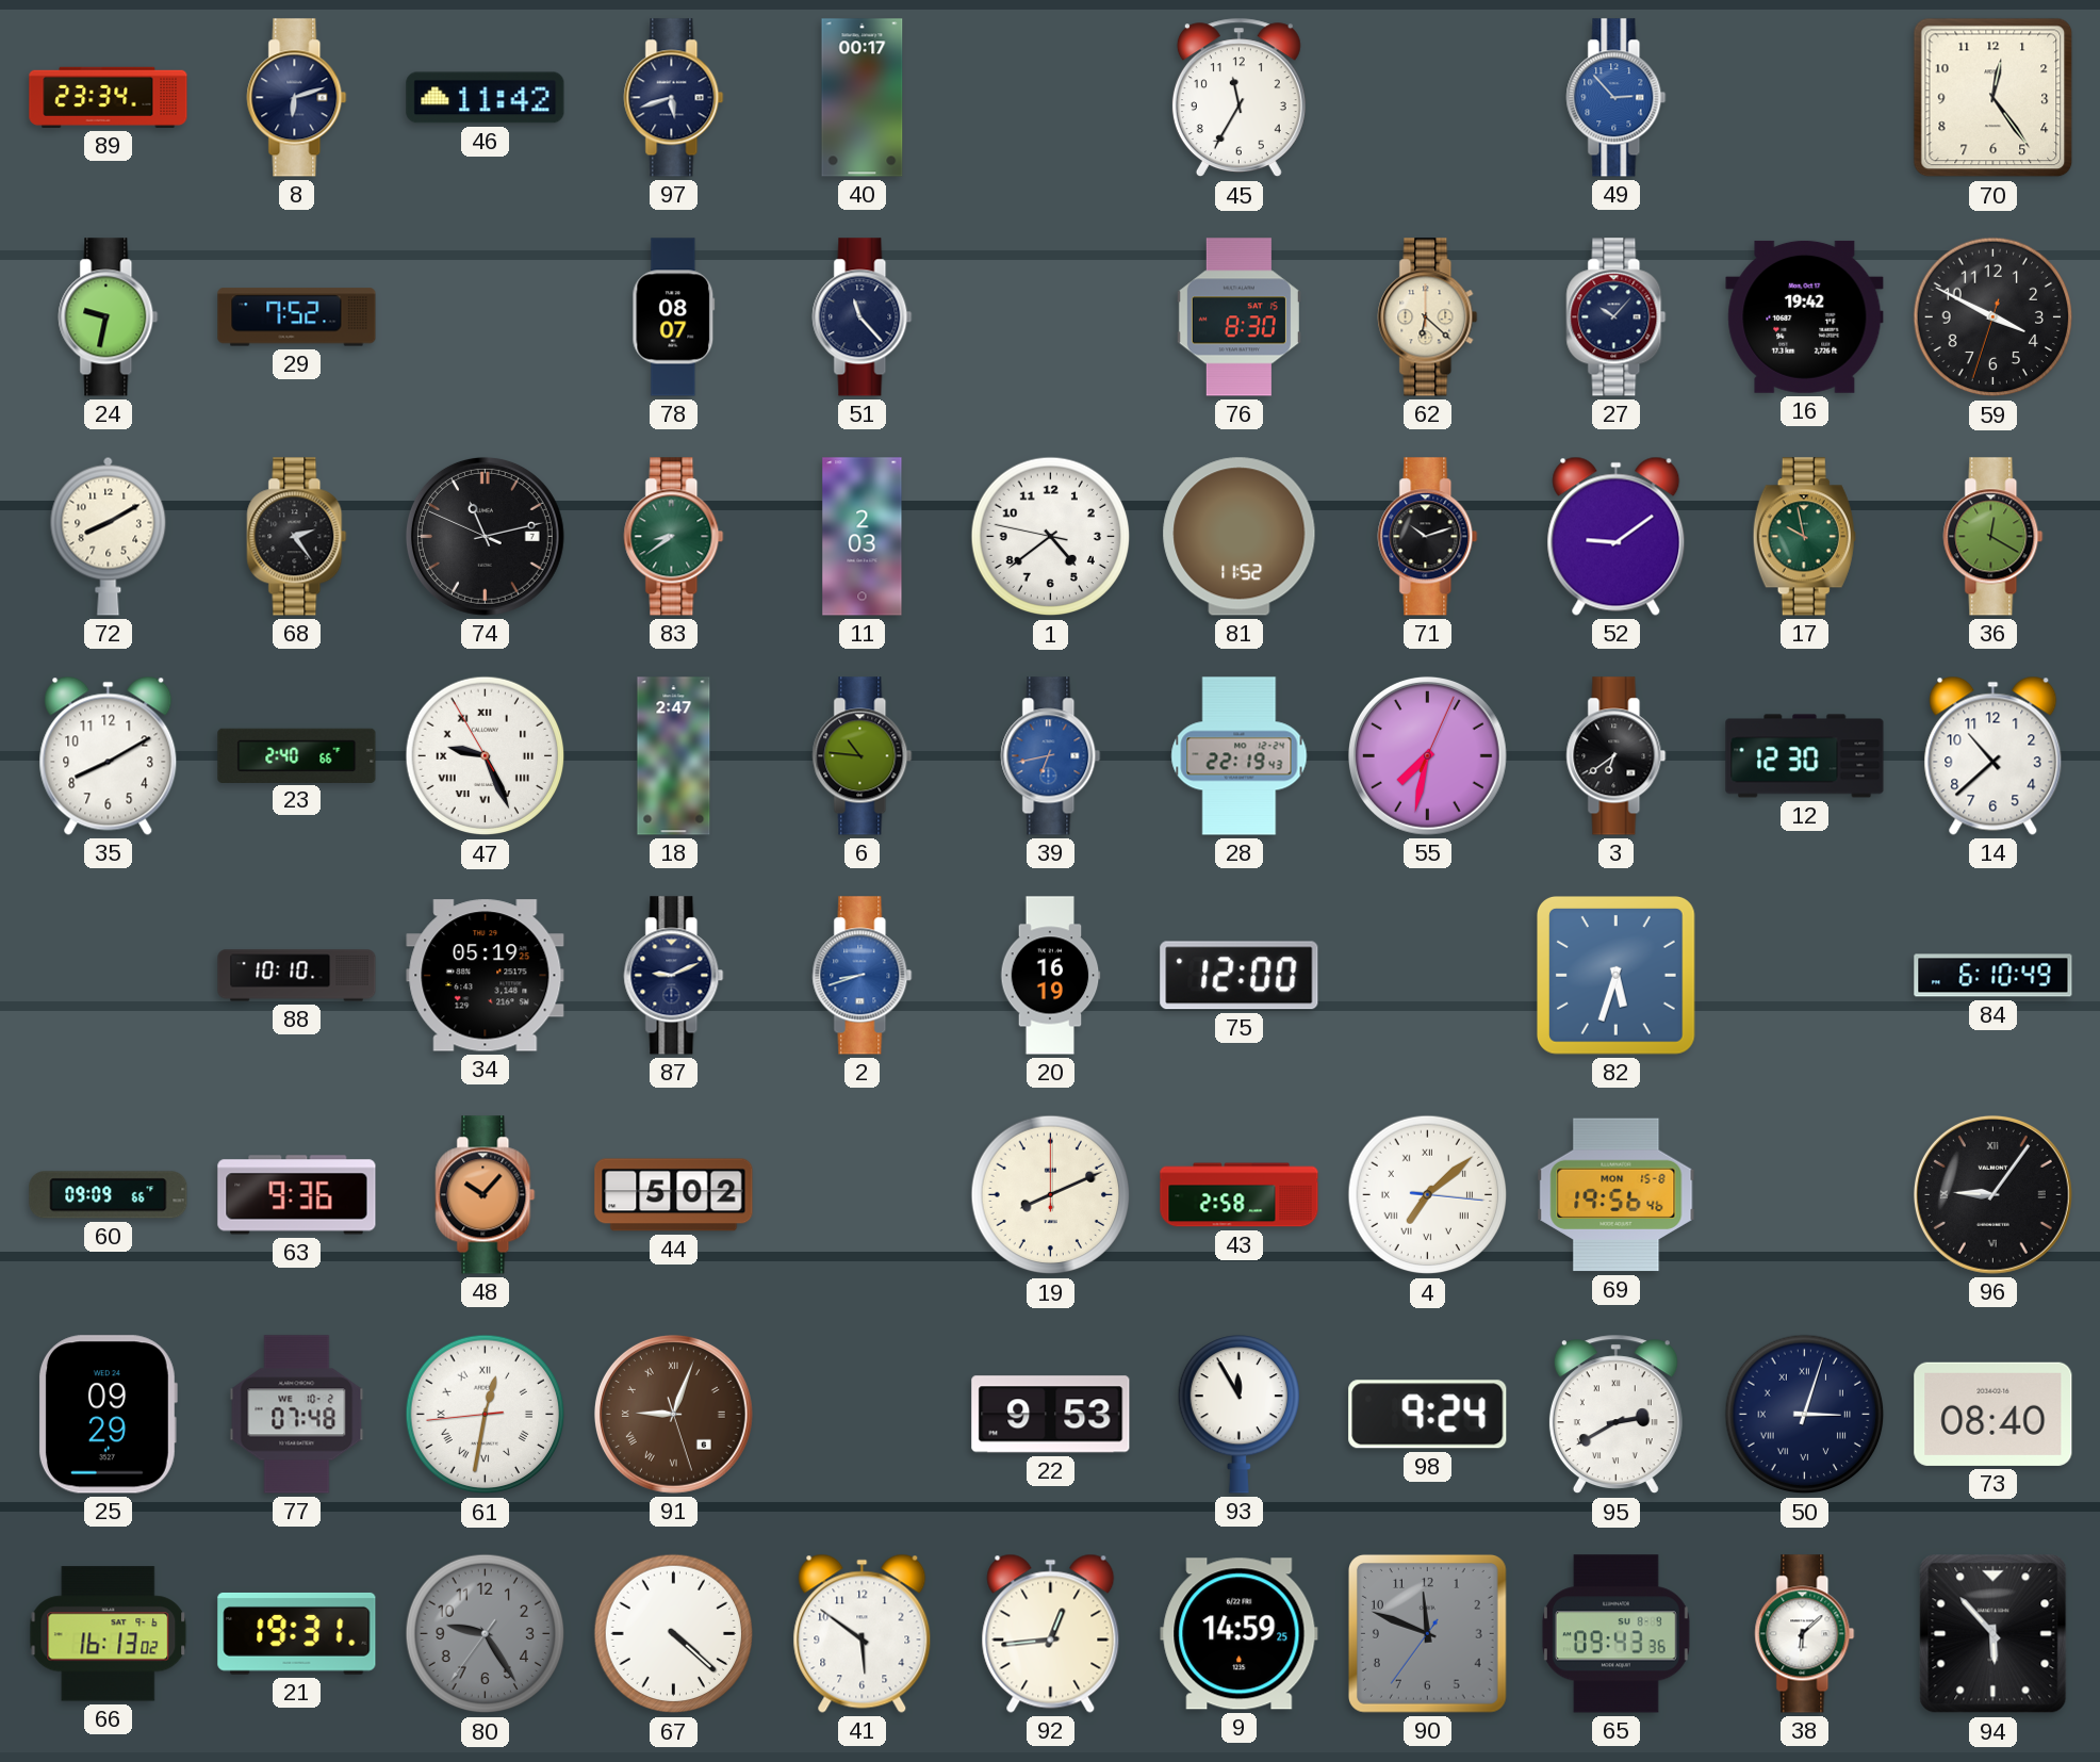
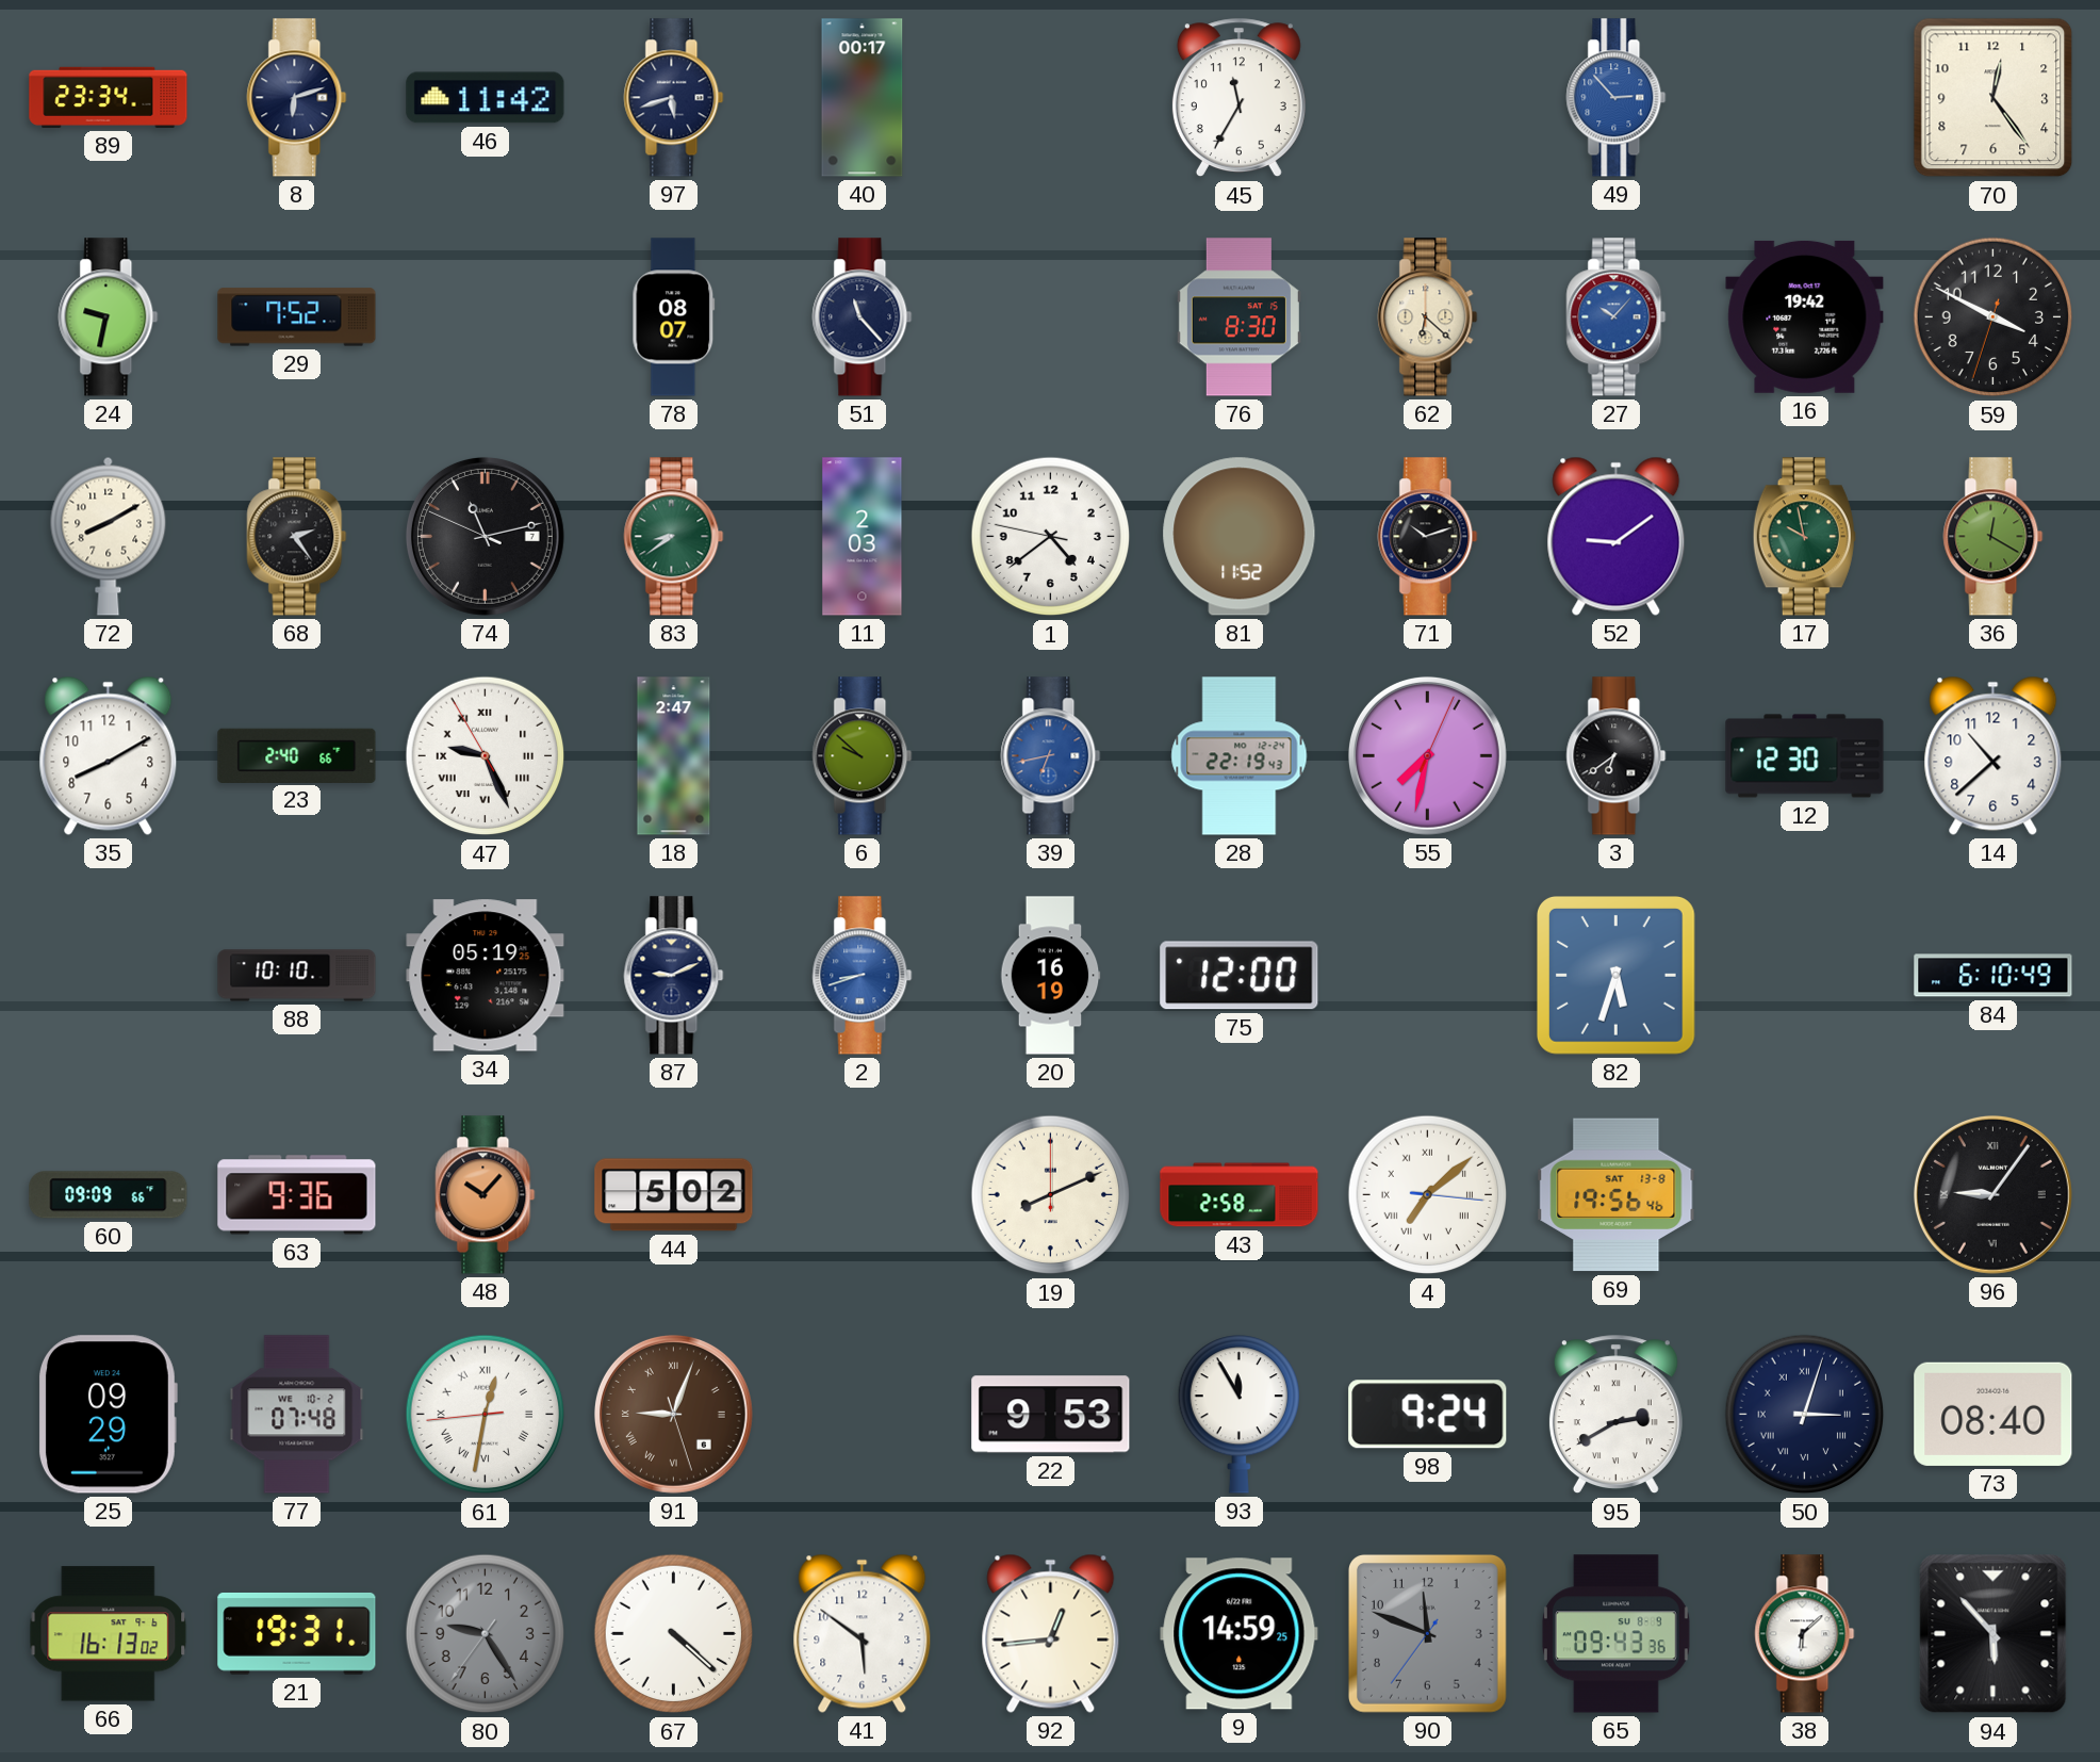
27 dial: navy -> blue
6: 10:46 -> 9:52
69 date: MON 15-8 -> SAT 13-8
